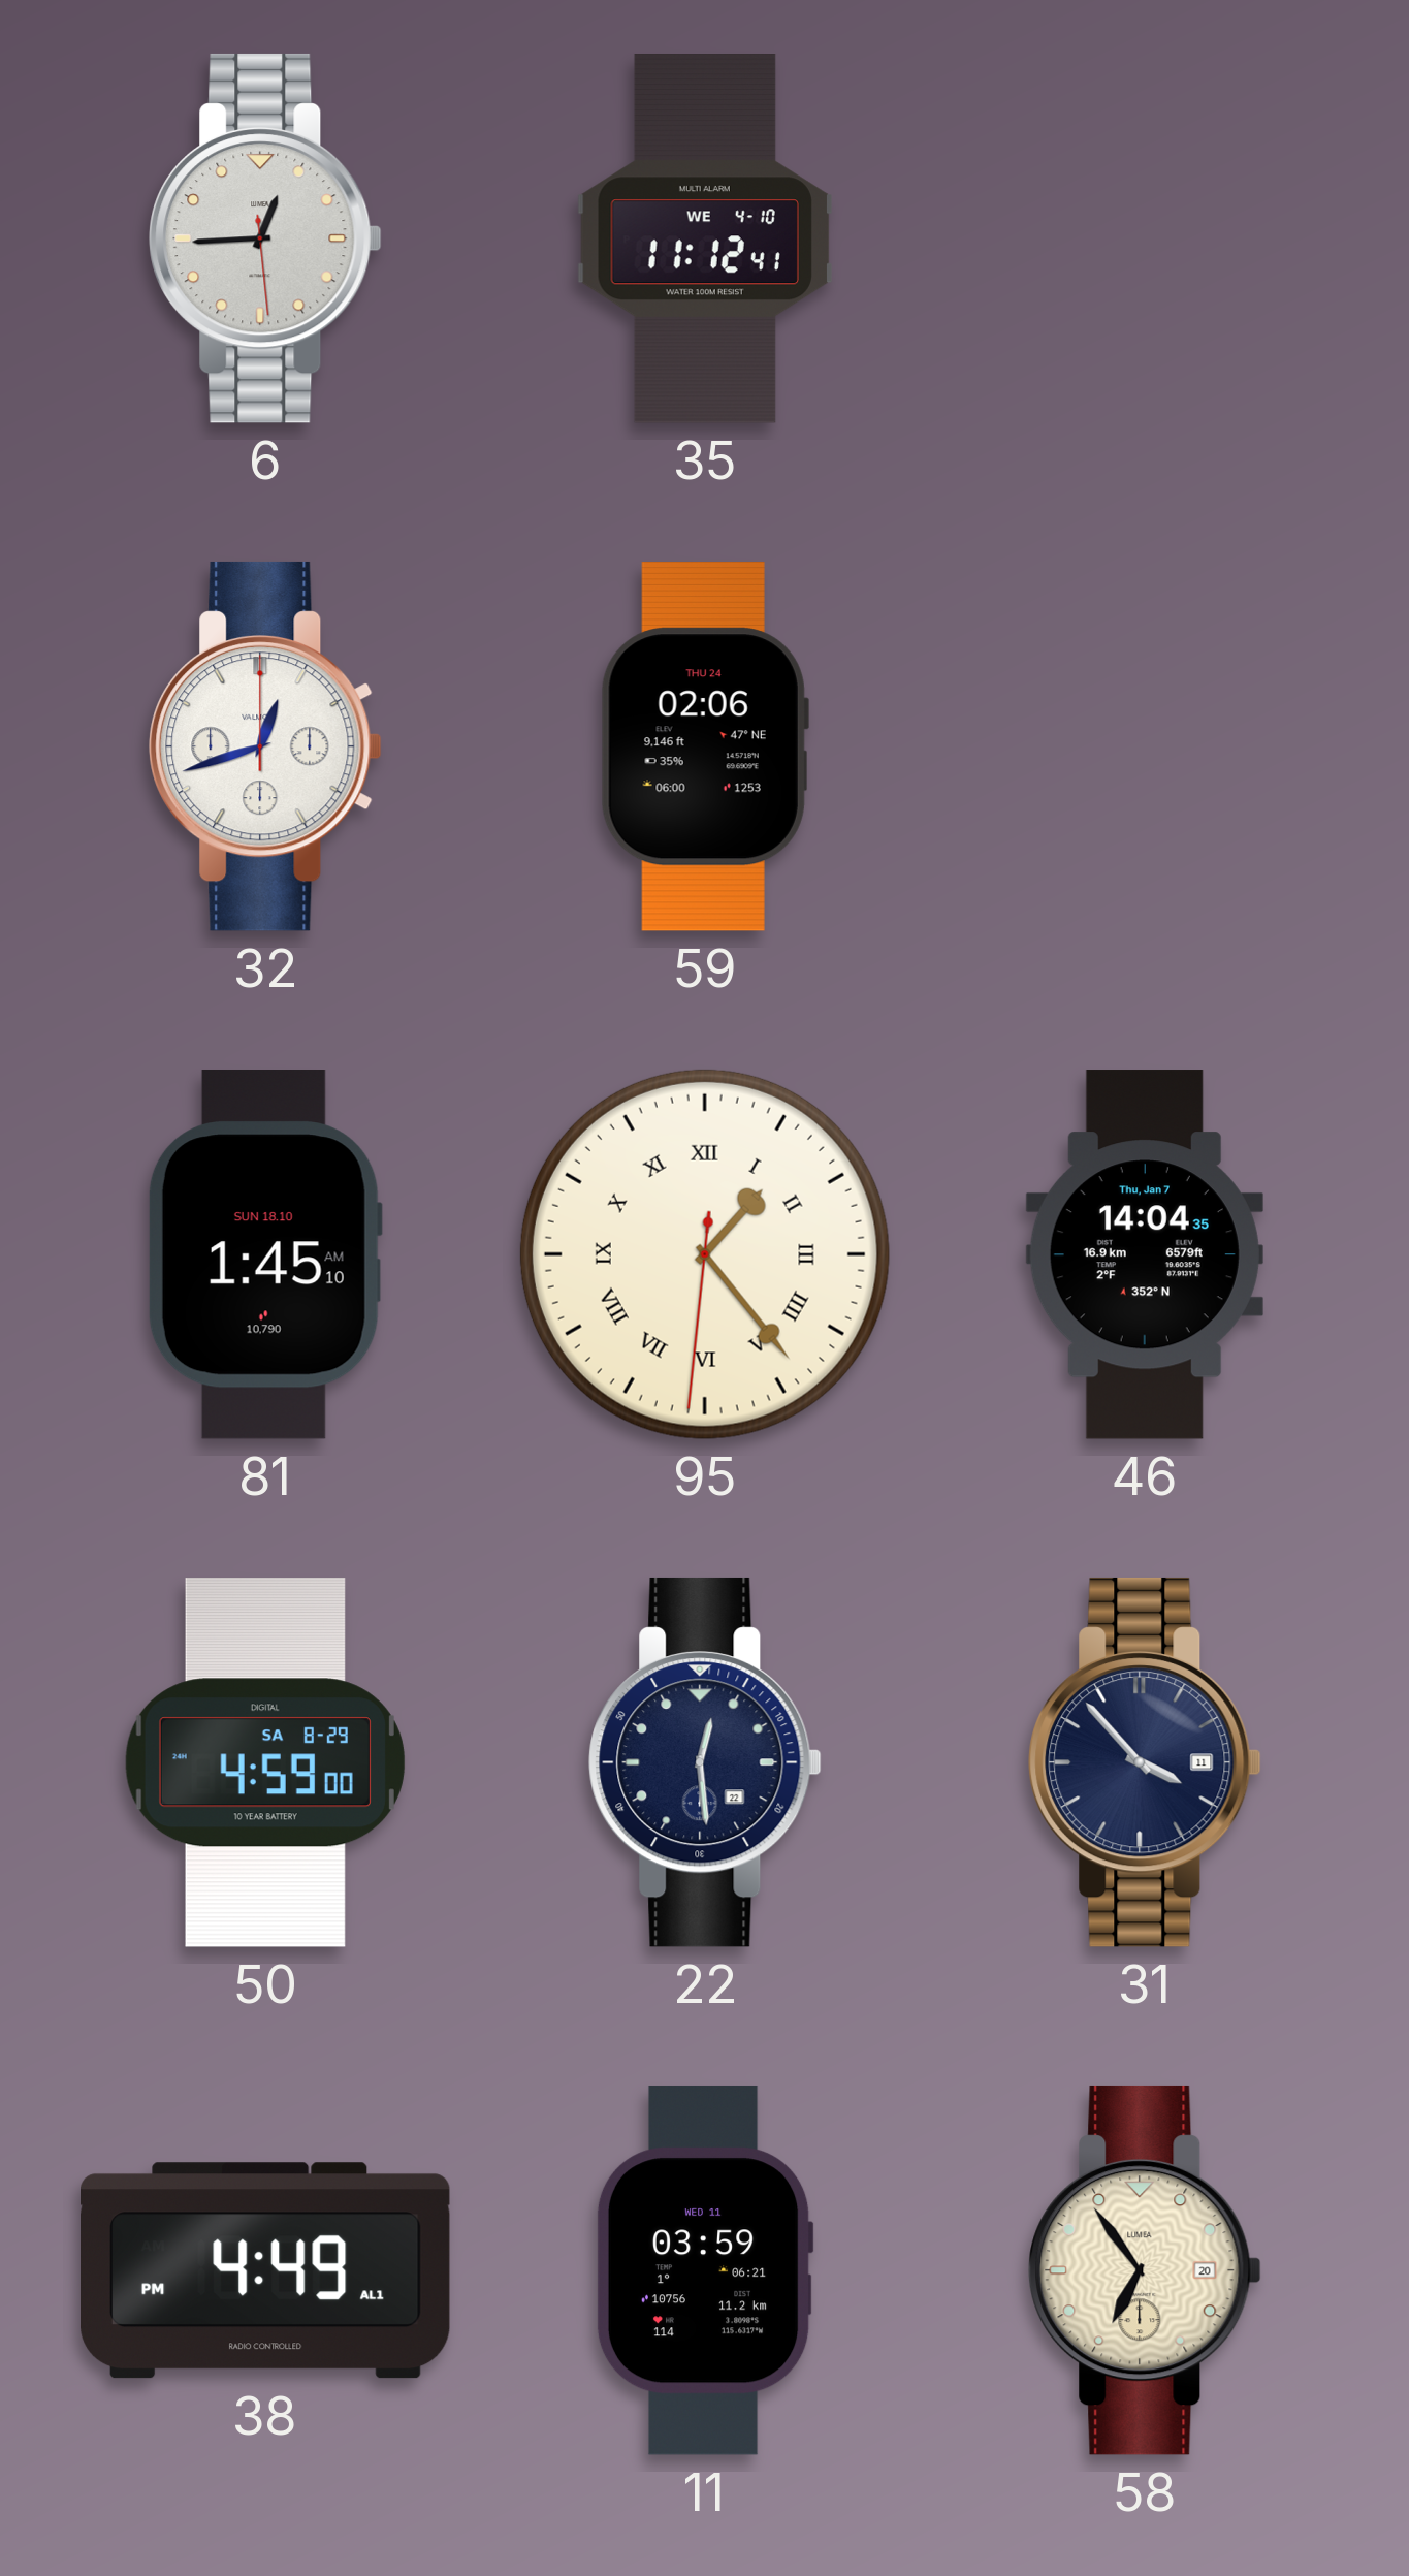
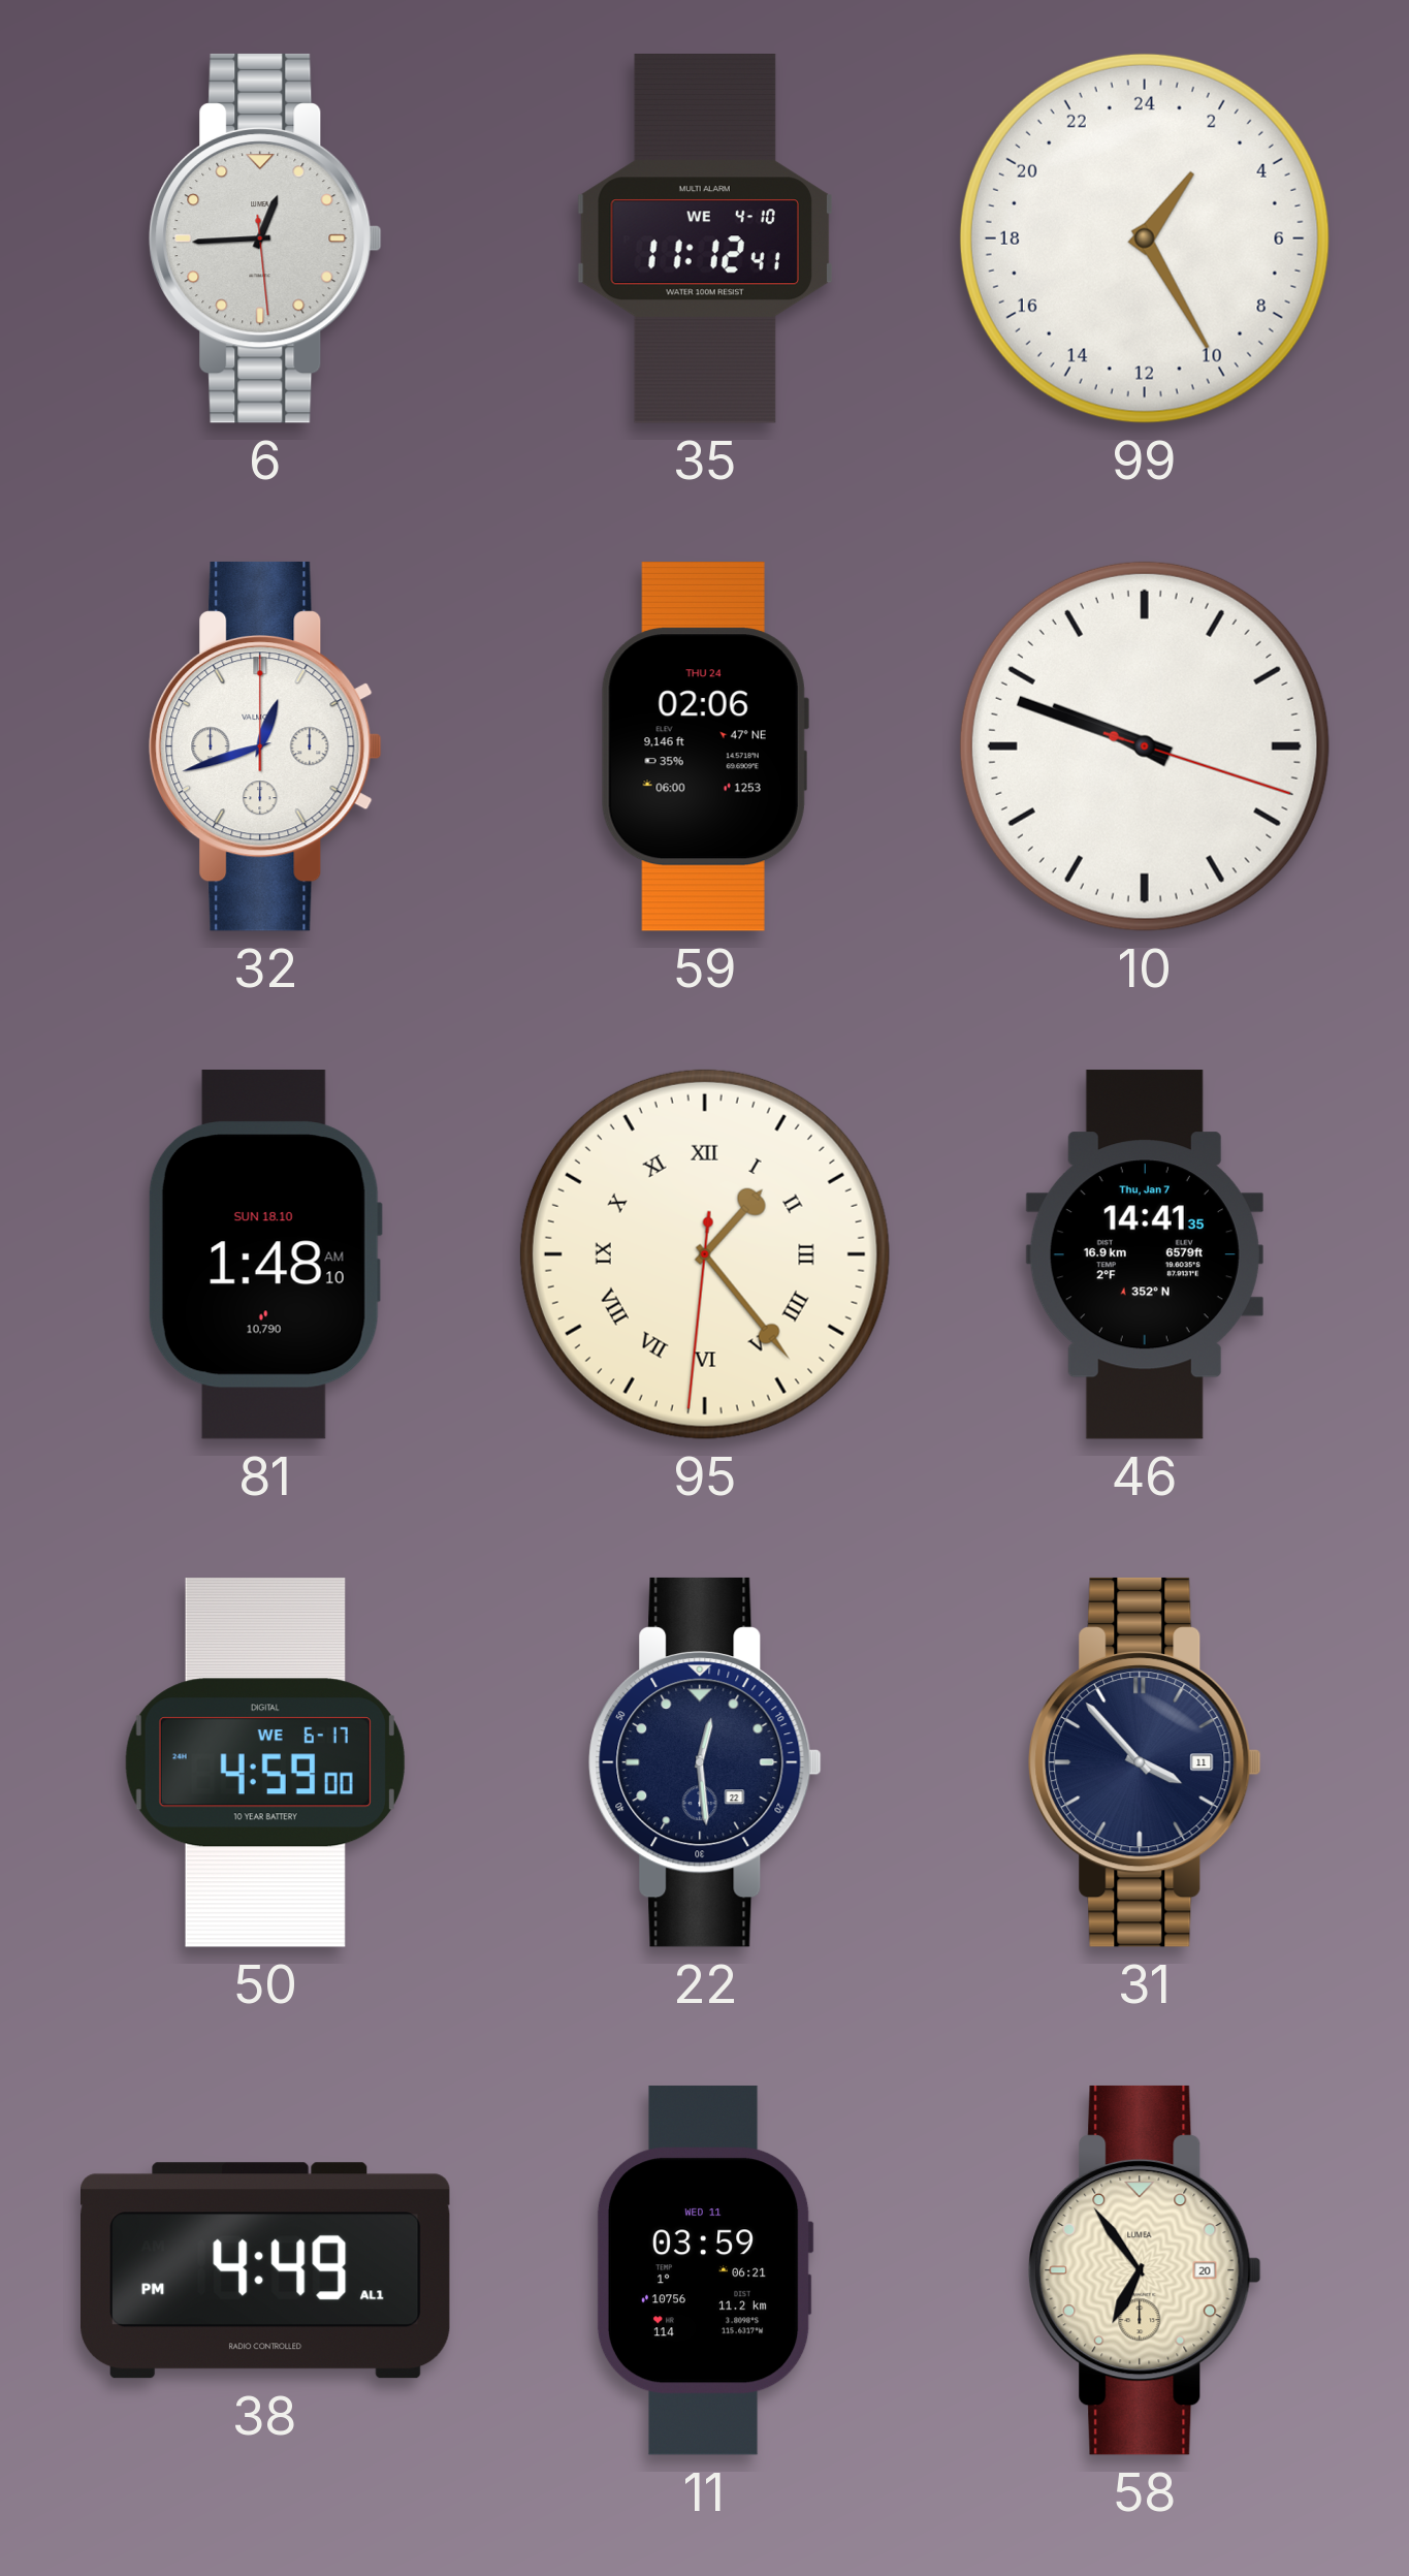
99: none -> 2:25
10: none -> 9:48
81: 1:45 -> 1:48
46: 14:04 -> 14:41
50 date: SA 8-29 -> WE 6-17
